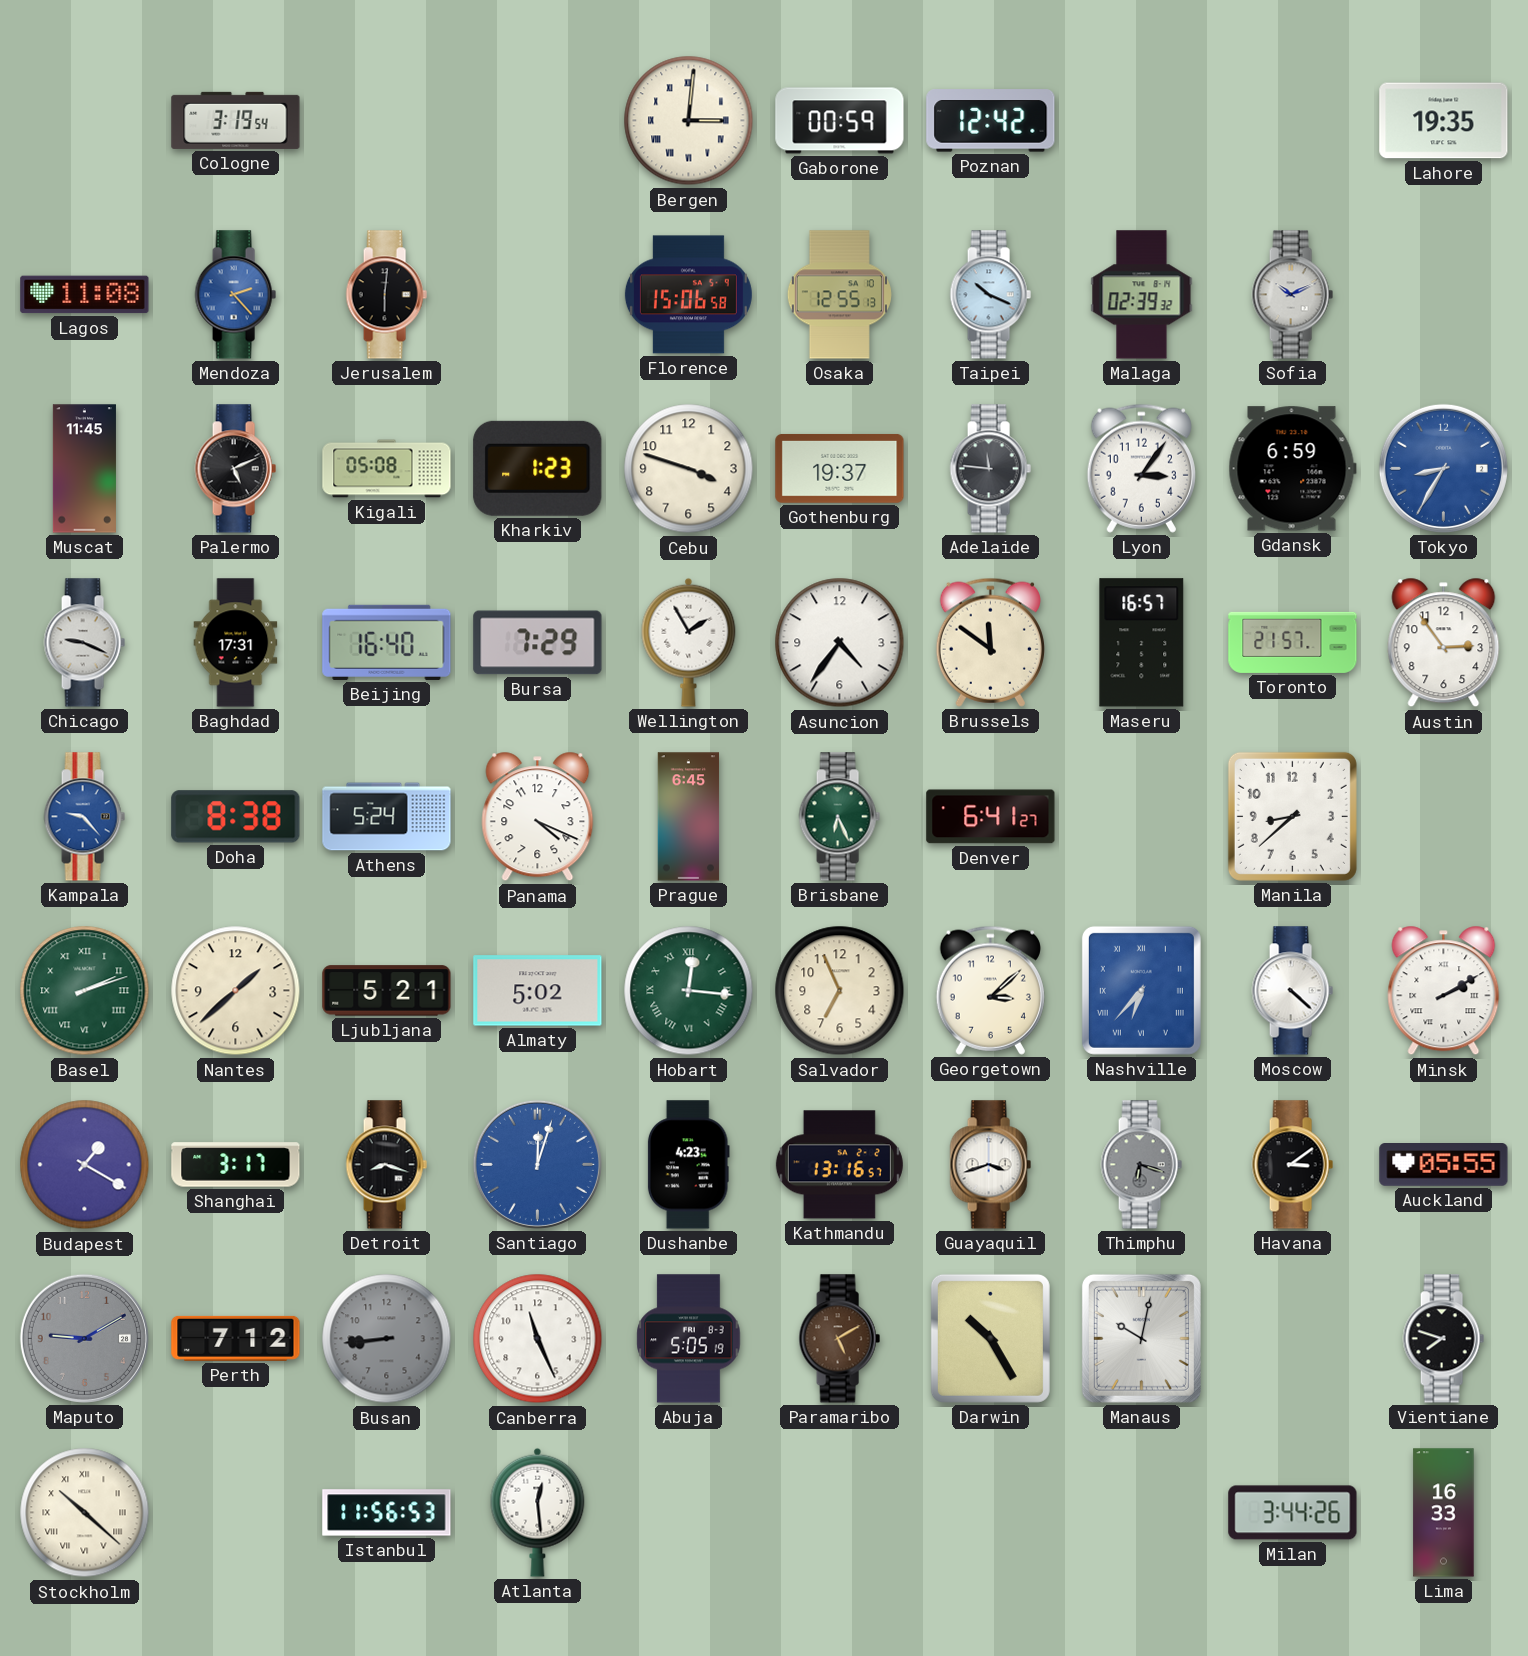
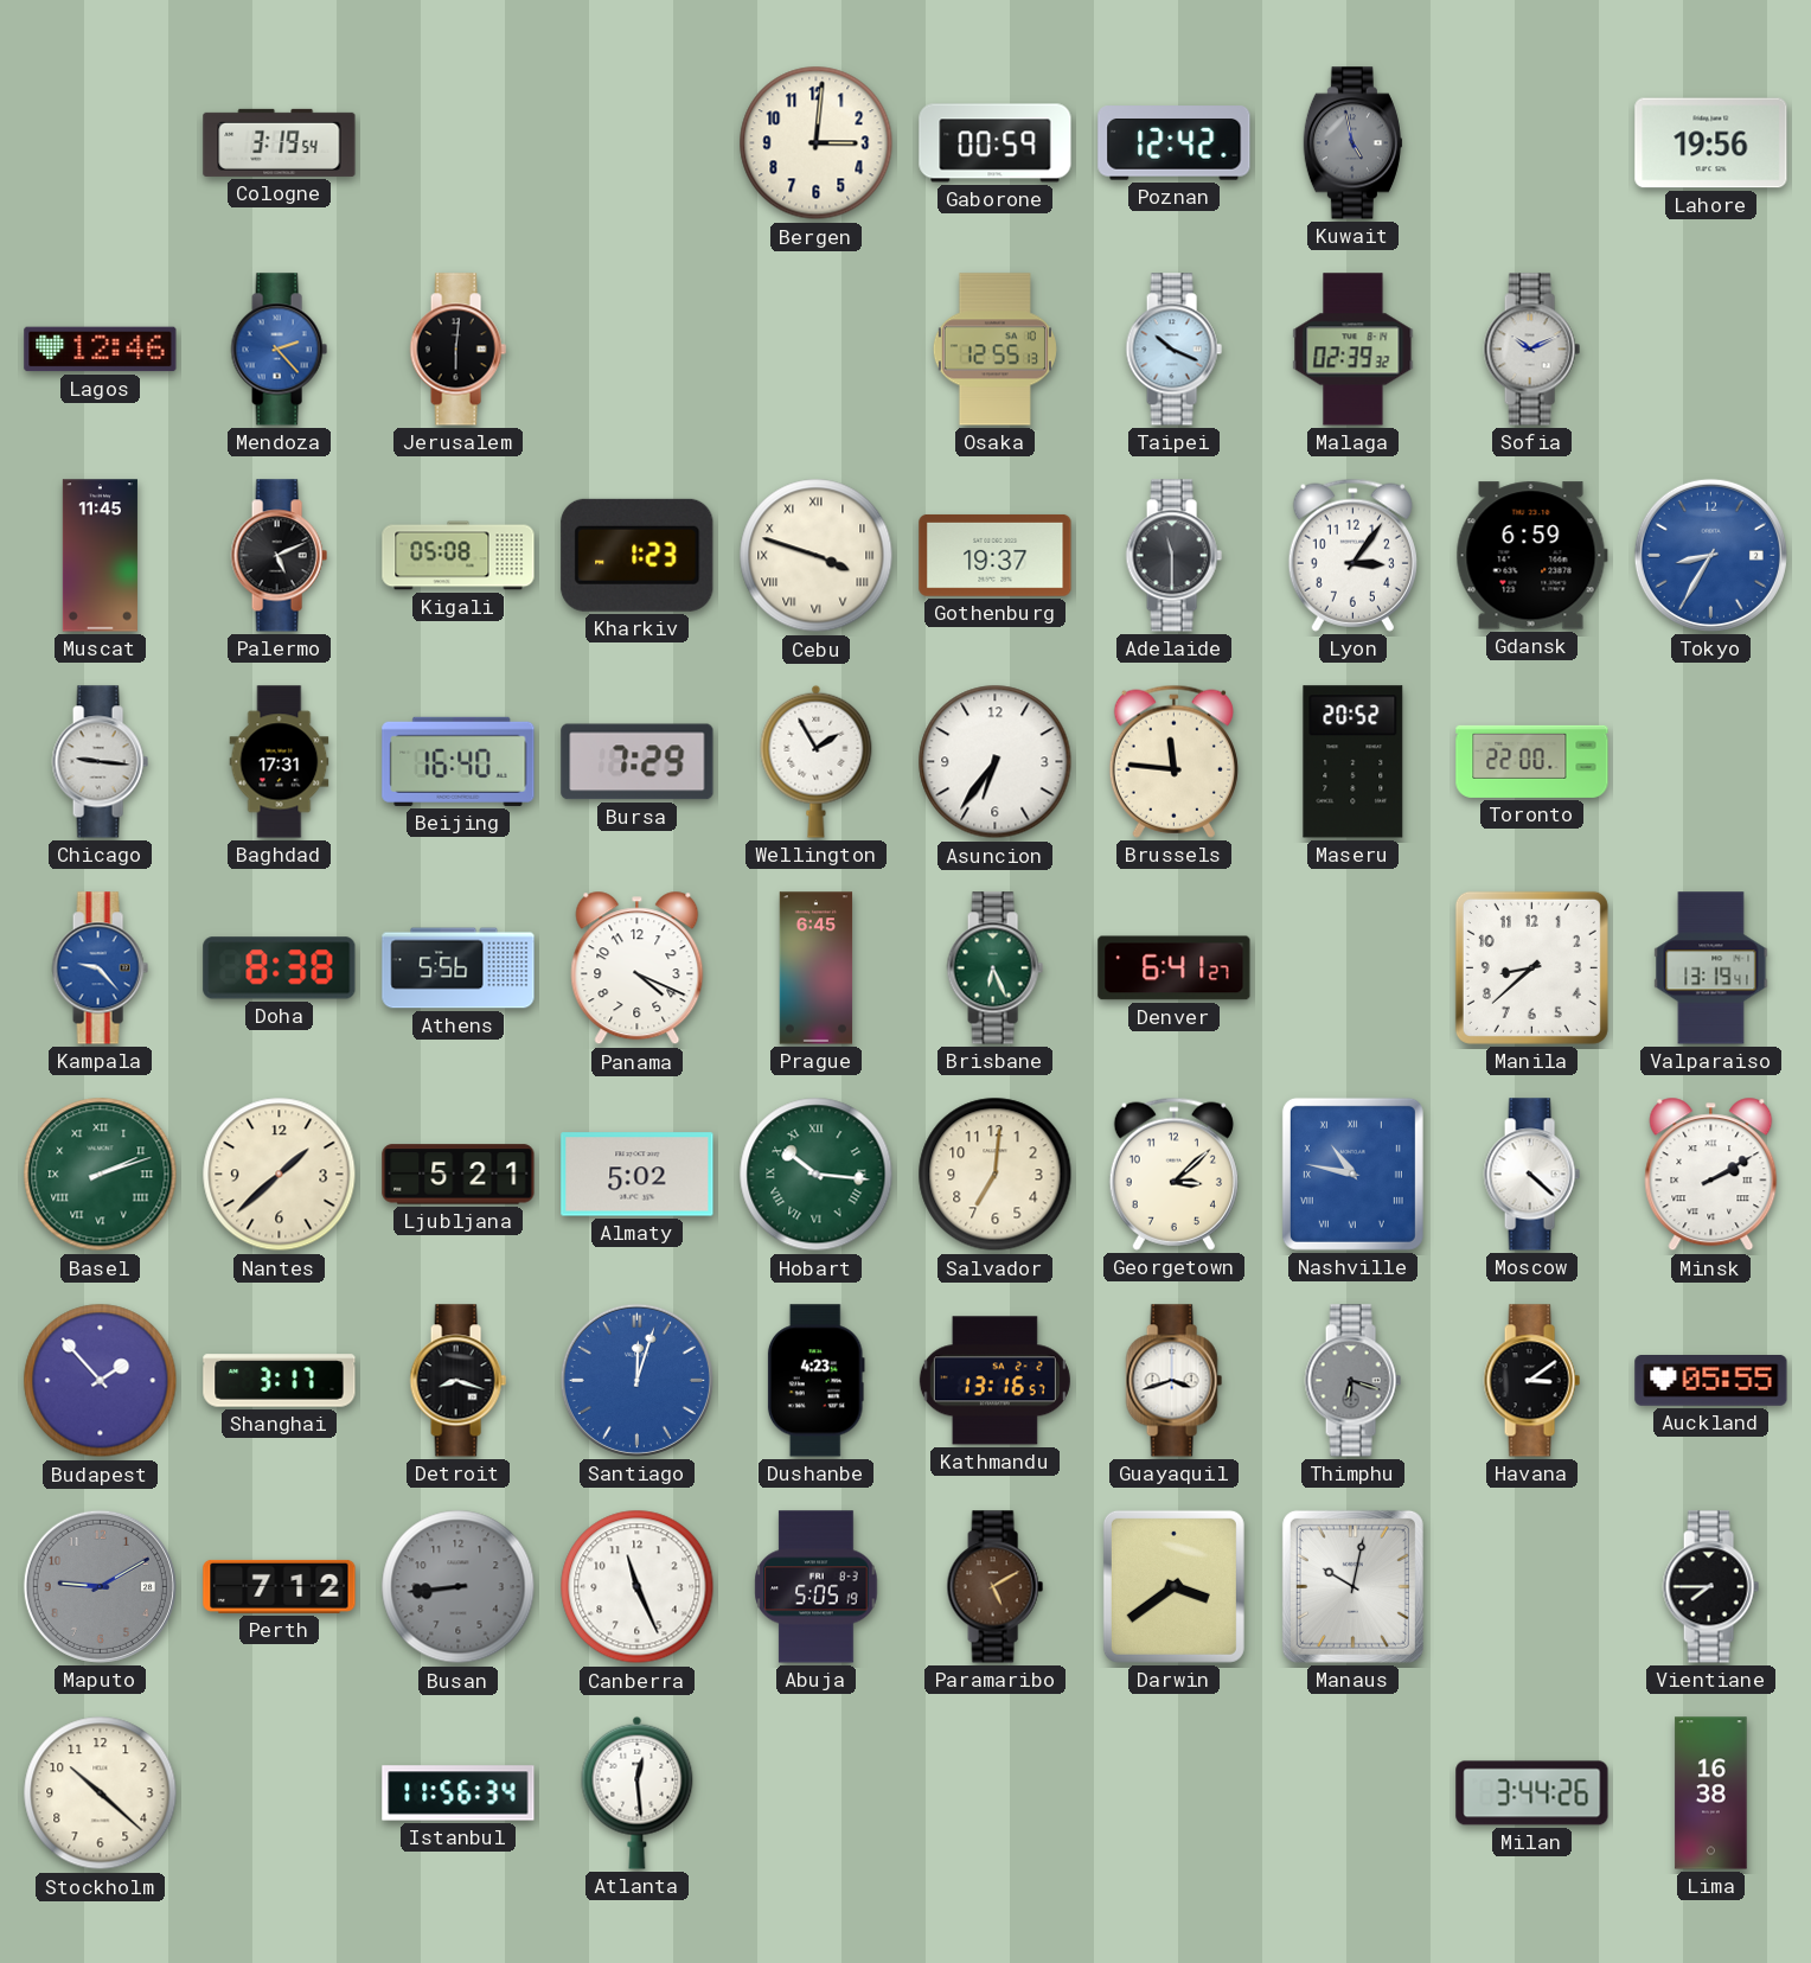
Bergen numerals: Roman -> Arabic
Kuwait: none -> 4:58
Lahore: 19:35 -> 19:56
Lagos: 11:08 -> 12:46
Florence: 15:06 -> none
Cebu numerals: Arabic -> Roman
Adelaide: 11:46 -> 11:30
Chicago: 9:19 -> 9:16
Asuncion: 4:36 -> 6:36
Brussels: 11:51 -> 11:46
Maseru: 16:57 -> 20:52
Toronto: 21:57 -> 22:00
Austin: 2:54 -> none
Athens: 5:24 -> 5:56
Valparaiso: none -> 13:19
Hobart: 12:16 -> 10:16
Salvador: 6:56 -> 7:01
Nashville: 6:37 -> 10:47
Budapest: 1:20 -> 1:53
Darwin: 10:25 -> 3:39
Vientiane: 7:48 -> 7:45
Stockholm numerals: Roman -> Arabic
Istanbul: 11:56:53 -> 11:56:34
Lima: 16:33 -> 16:38
